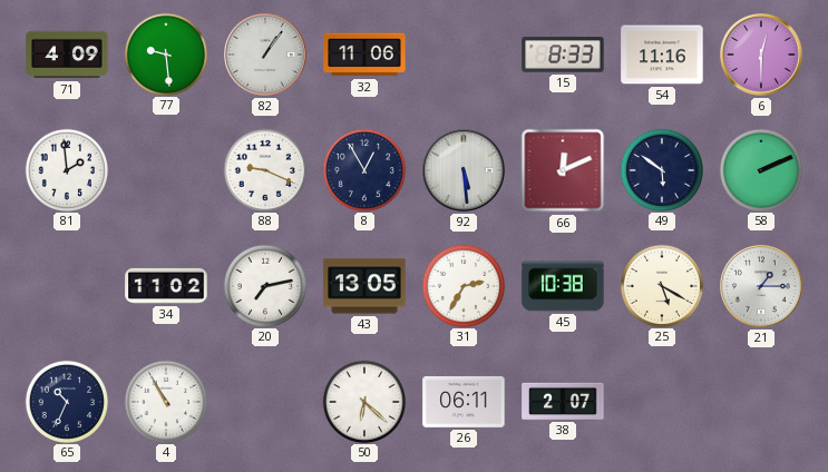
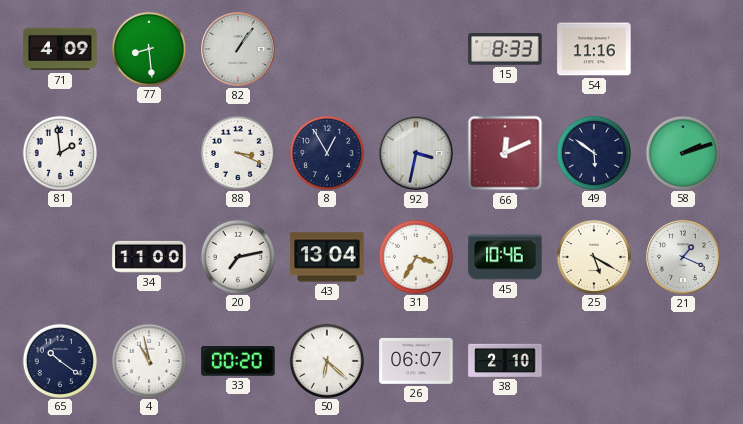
77: 9:29 -> 8:29
32: 11:06 -> none
6: 12:30 -> none
88: 9:19 -> 3:19
92: 5:29 -> 3:32
58: 2:11 -> 2:12
34: 11:02 -> 11:00
43: 13:05 -> 13:04
31: 2:35 -> 3:35
45: 10:38 -> 10:46
21: 1:15 -> 1:19
65: 10:34 -> 10:21
4: 10:55 -> 10:58
33: none -> 00:20
26: 06:11 -> 06:07
38: 2:07 -> 2:10
